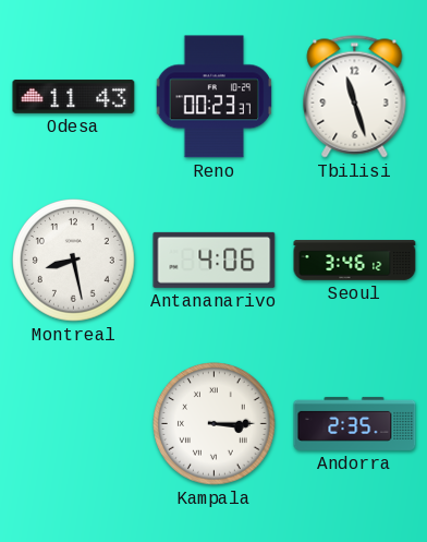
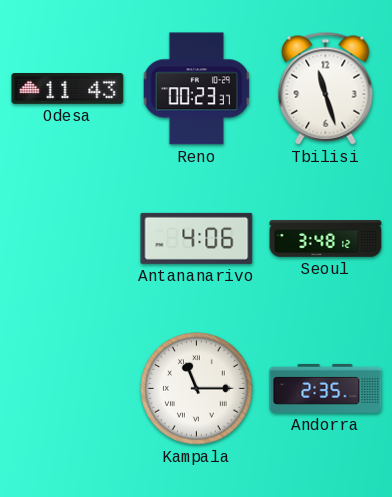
Montreal: 8:28 -> none
Seoul: 3:46 -> 3:48
Kampala: 3:15 -> 11:15
